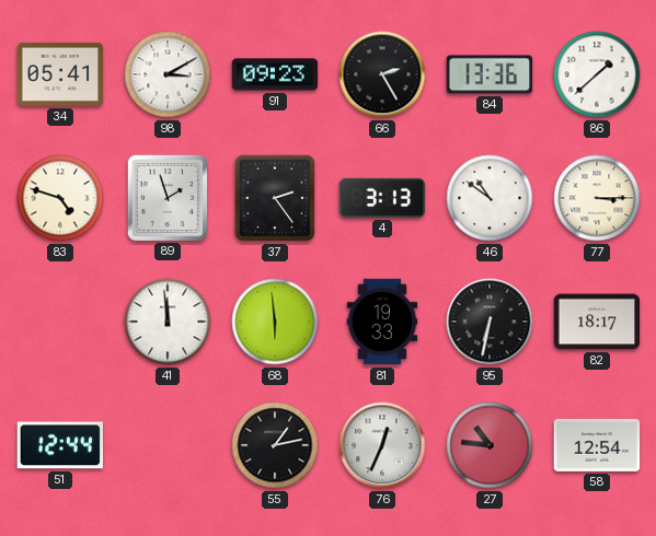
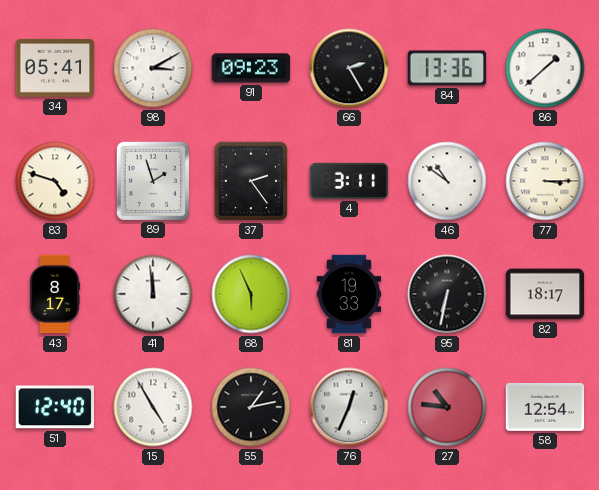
4: 3:13 -> 3:11
43: none -> 8:17
68: 5:59 -> 5:56
51: 12:44 -> 12:40
15: none -> 4:55
